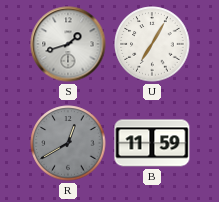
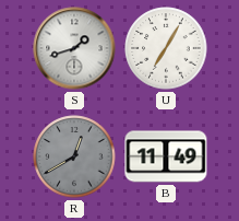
B: 11:59 -> 11:49
